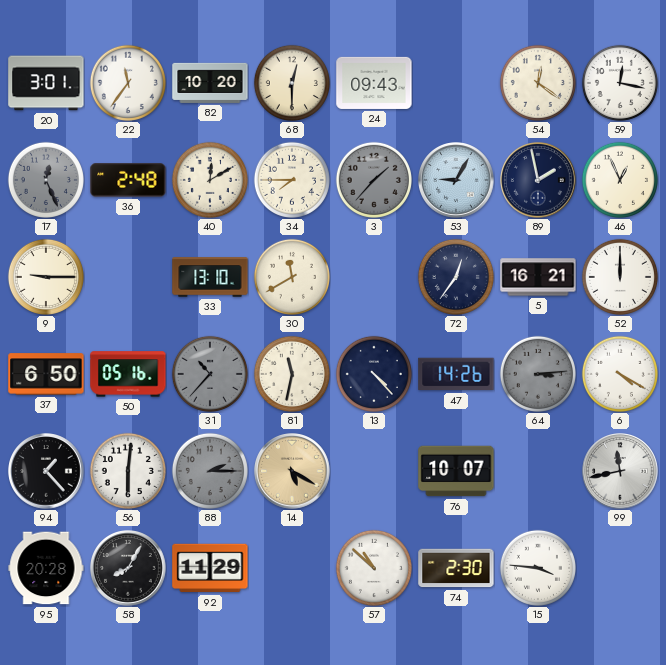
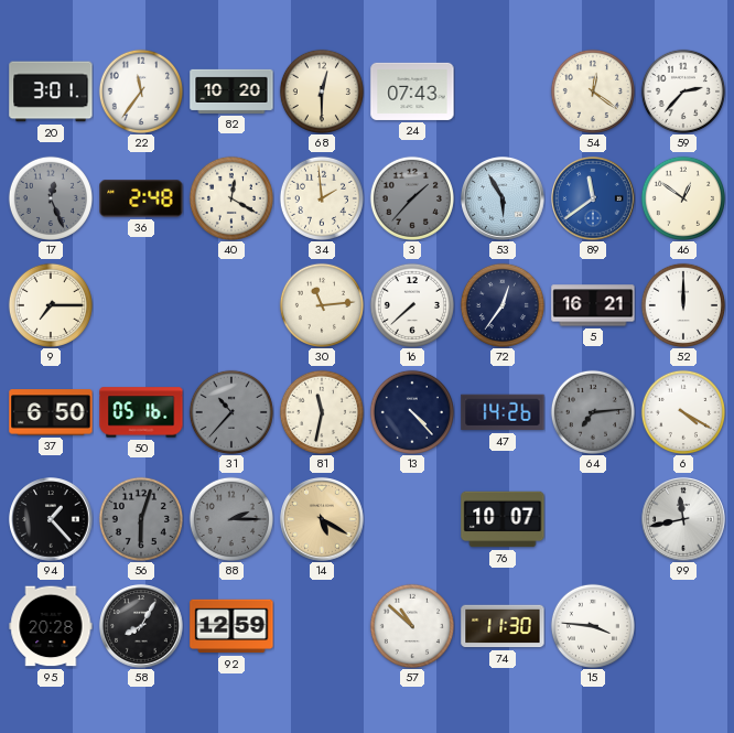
24: 09:43 -> 07:43
59: 12:17 -> 2:37
40: 12:10 -> 12:20
34: 7:45 -> 1:59
53: 9:05 -> 5:55
89: 1:58 -> 11:39
89 dial: navy -> blue
46: 12:56 -> 12:51
9: 9:15 -> 7:15
33: 13:10 -> none
30: 11:40 -> 11:14
16: none -> 7:38
64: 3:14 -> 7:14
56: 6:01 -> 6:03
56 dial: white -> grey
92: 11:29 -> 12:59
74: 2:30 -> 11:30
